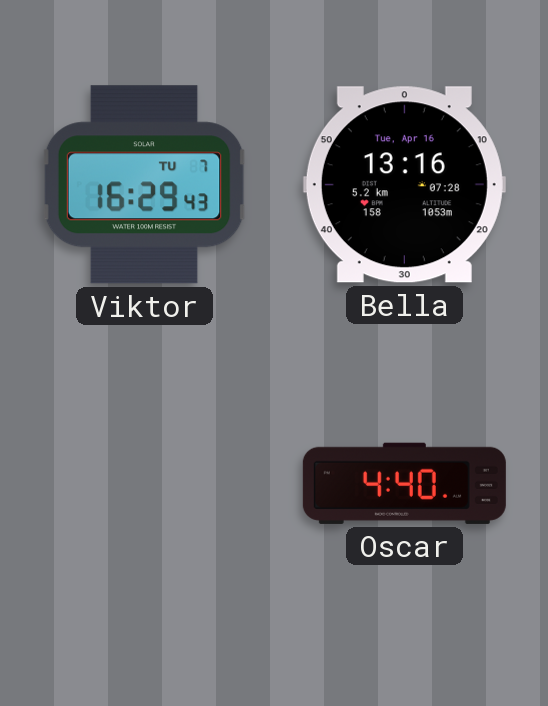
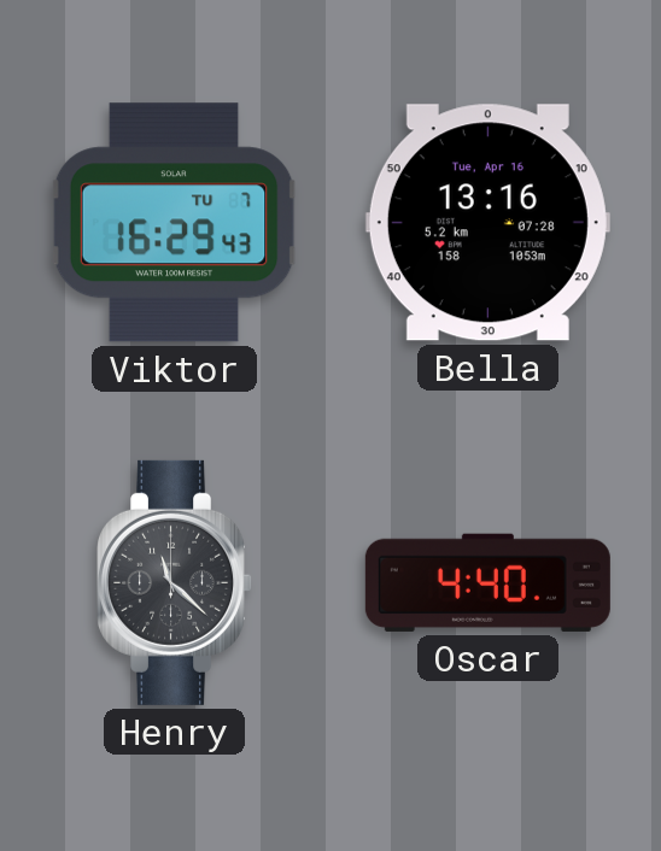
Henry: none -> 11:22
